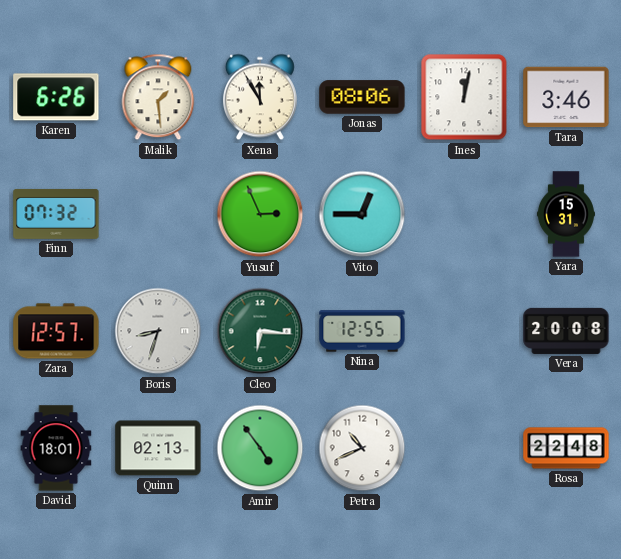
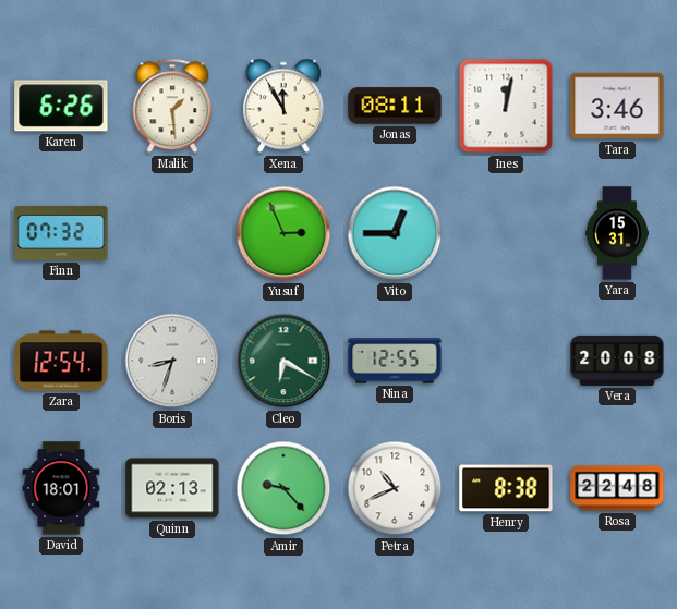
Jonas: 08:06 -> 08:11
Zara: 12:57 -> 12:54
Cleo: 6:16 -> 6:20
Amir: 4:54 -> 9:23
Henry: none -> 8:38
